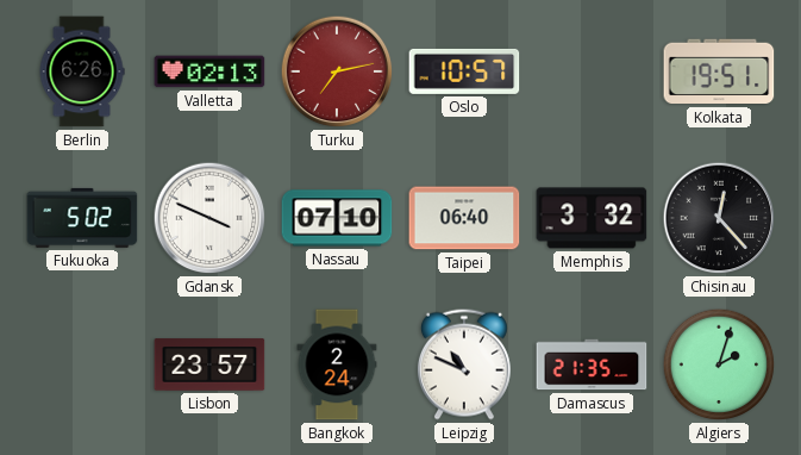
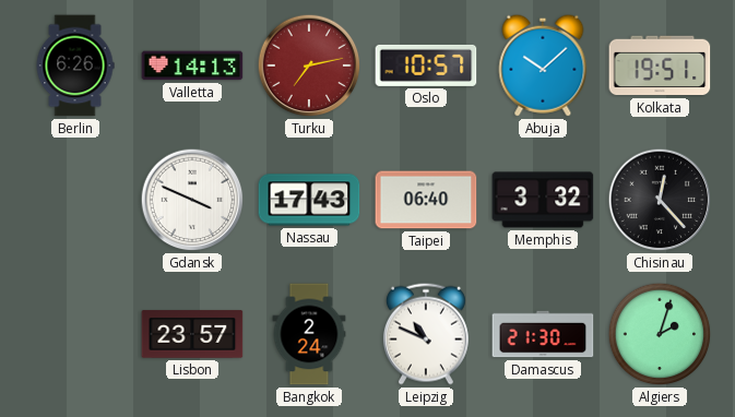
Valletta: 02:13 -> 14:13
Abuja: none -> 10:08
Fukuoka: 5:02 -> none
Nassau: 07:10 -> 17:43
Damascus: 21:35 -> 21:30
